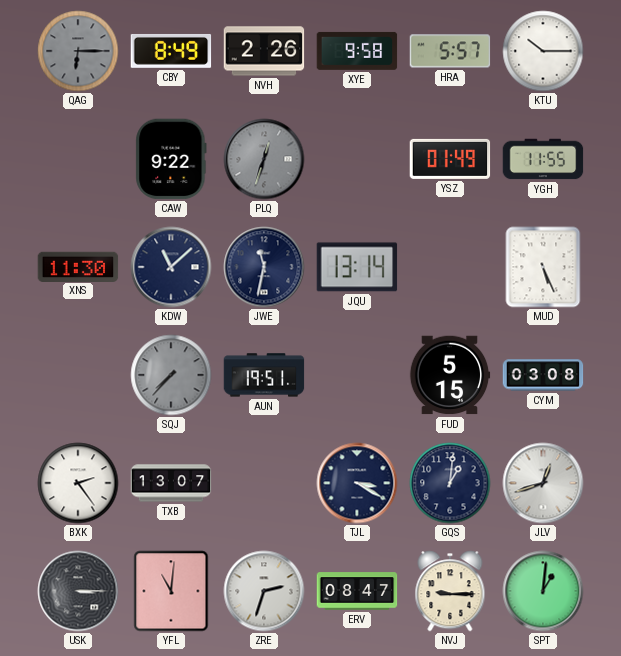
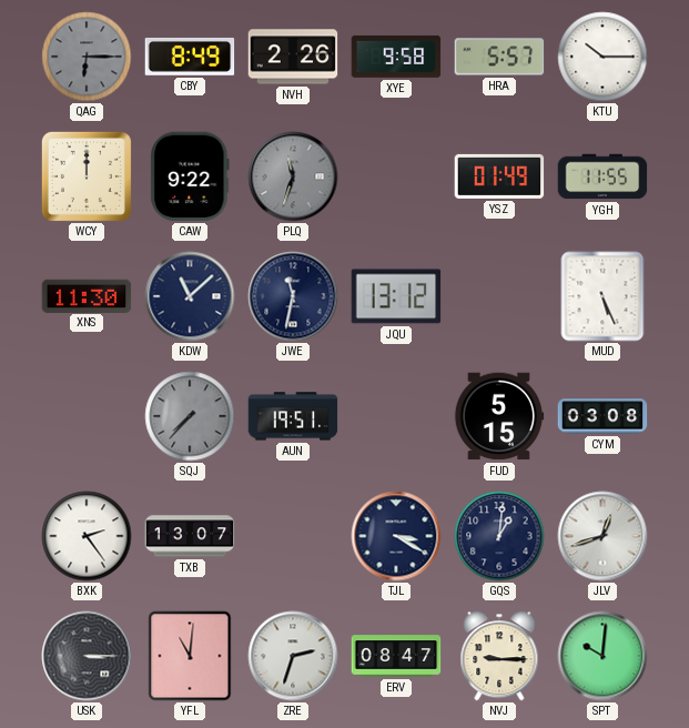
WCY: none -> 12:00
PLQ: 12:33 -> 11:33
JQU: 13:14 -> 13:12
SPT: 1:01 -> 10:01
